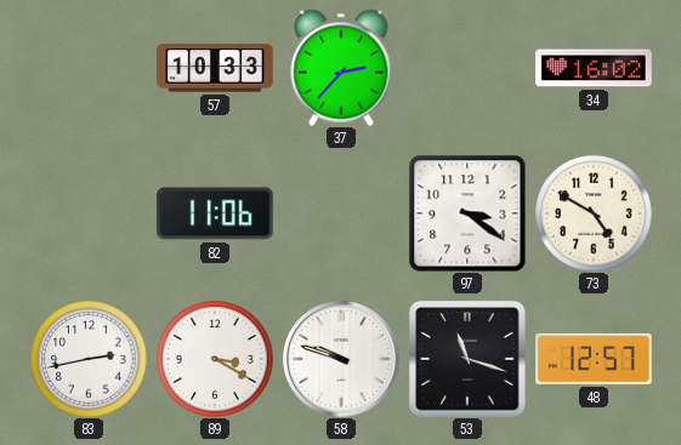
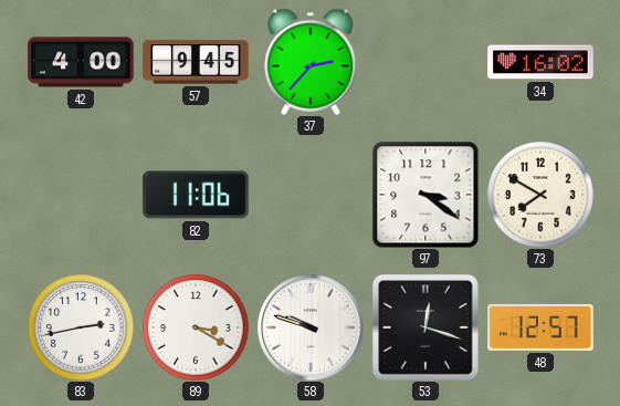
42: none -> 4:00
57: 10:33 -> 9:45
73: 4:50 -> 7:50
53: 11:18 -> 12:18
